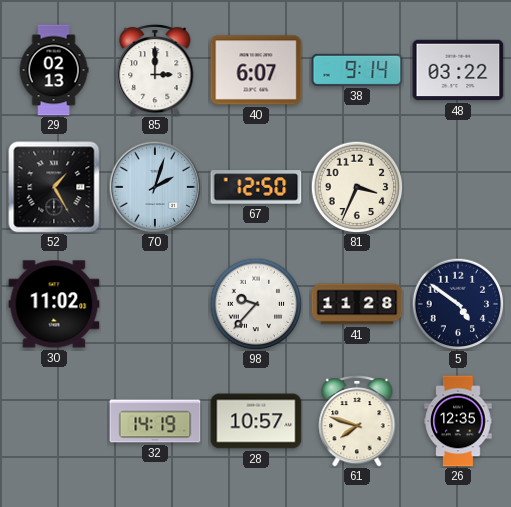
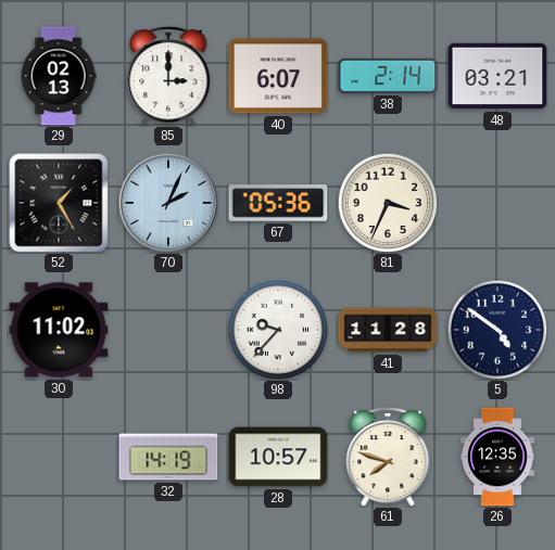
38: 9:14 -> 2:14
48: 03:22 -> 03:21
70: 2:03 -> 2:04
67: 12:50 -> 05:36
